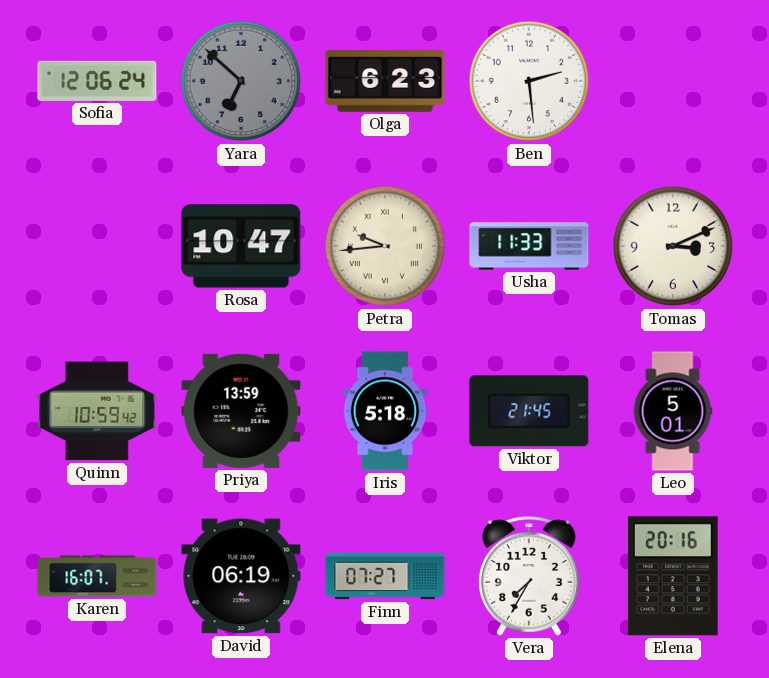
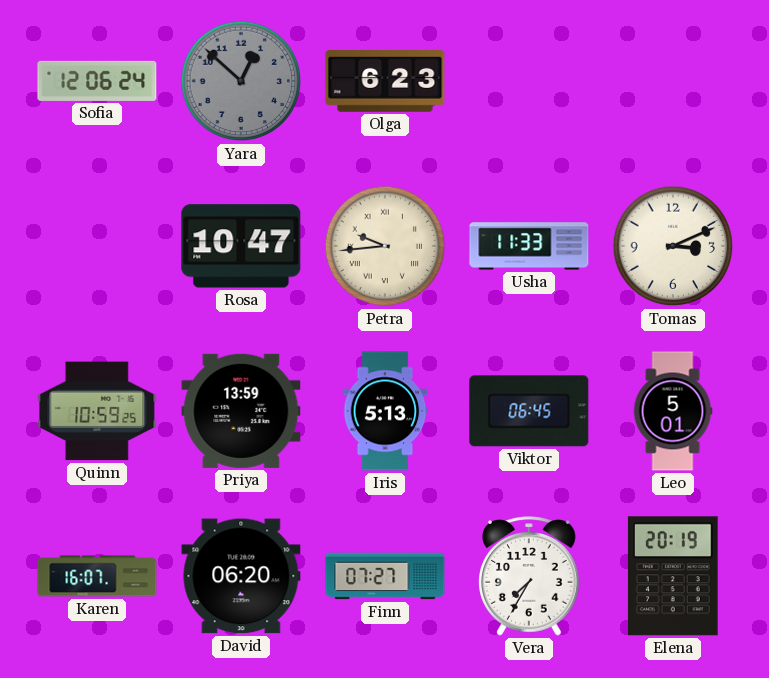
Yara: 6:52 -> 12:52
Ben: 2:29 -> none
Quinn: 10:59:42 -> 10:59:25
Iris: 5:18 -> 5:13
Viktor: 21:45 -> 06:45
David: 06:19 -> 06:20
Elena: 20:16 -> 20:19
